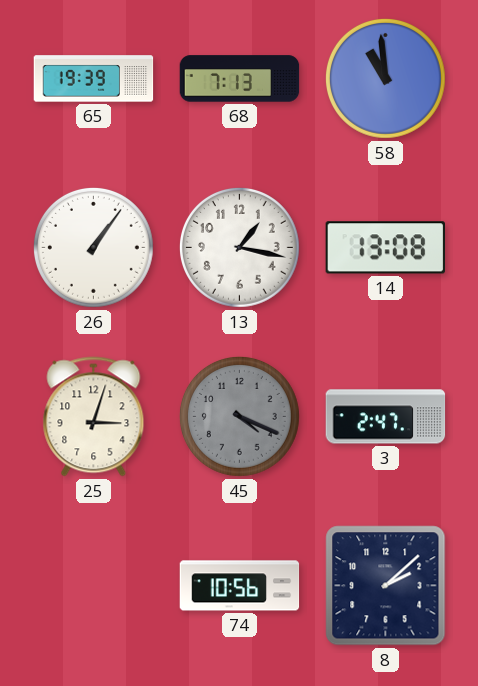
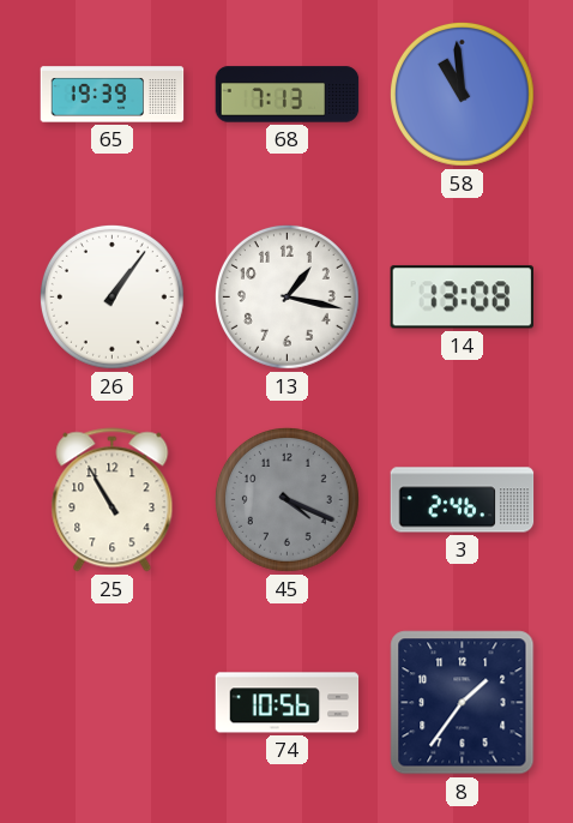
25: 3:03 -> 10:55
3: 2:47 -> 2:46
8: 2:08 -> 1:36
